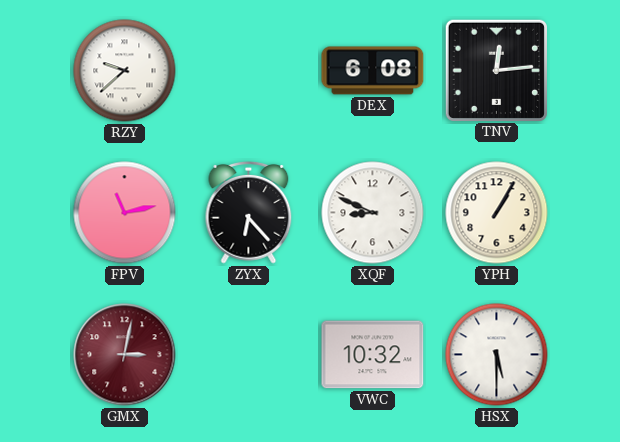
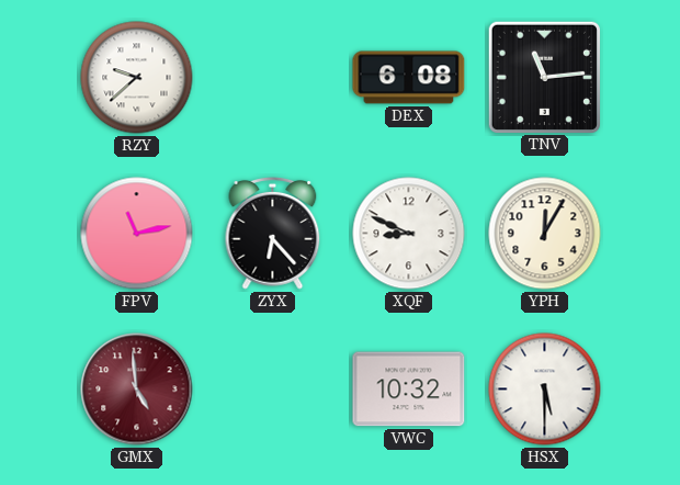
TNV: 12:14 -> 11:14
YPH: 1:05 -> 12:05
GMX: 3:02 -> 4:59
